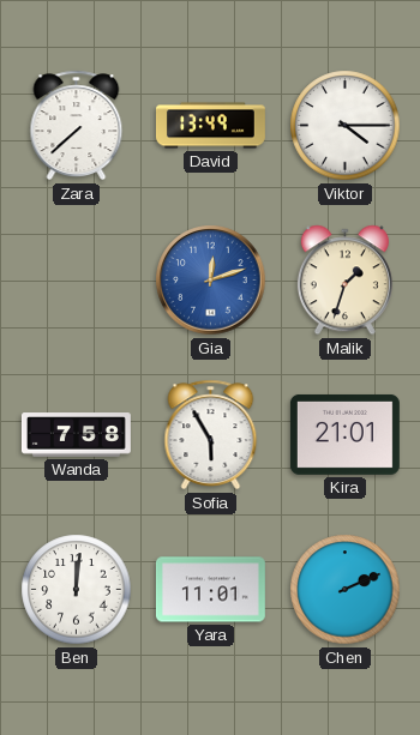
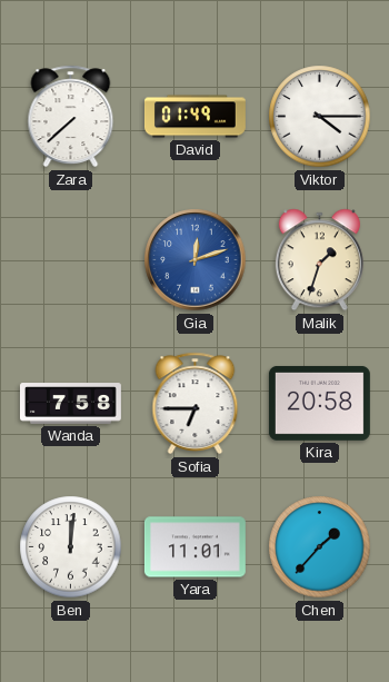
David: 13:49 -> 01:49
Sofia: 5:55 -> 6:45
Kira: 21:01 -> 20:58
Chen: 2:11 -> 1:37
